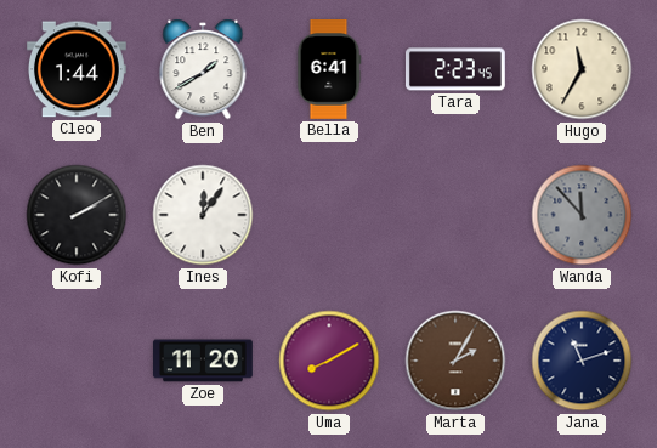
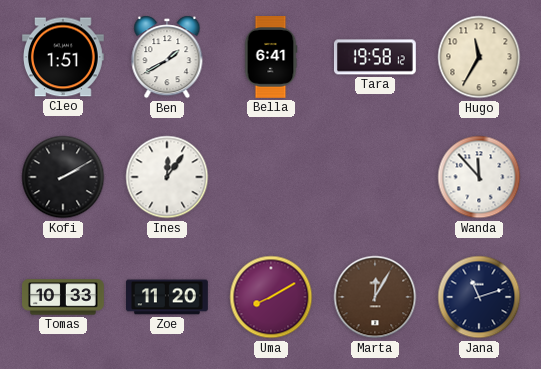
Cleo: 1:44 -> 1:51
Tara: 2:23 -> 19:58
Wanda dial: grey -> white
Tomas: none -> 10:33
Marta: 2:05 -> 12:05
